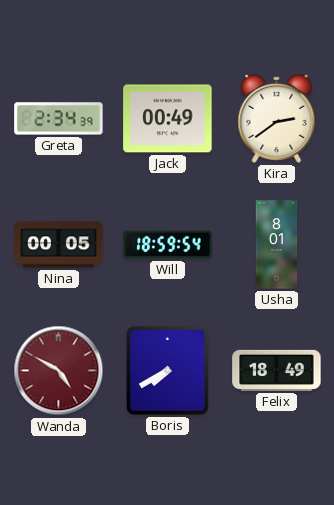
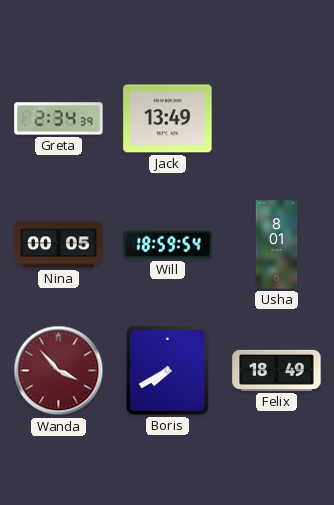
Jack: 00:49 -> 13:49
Kira: 2:39 -> none
Wanda: 4:50 -> 3:53
